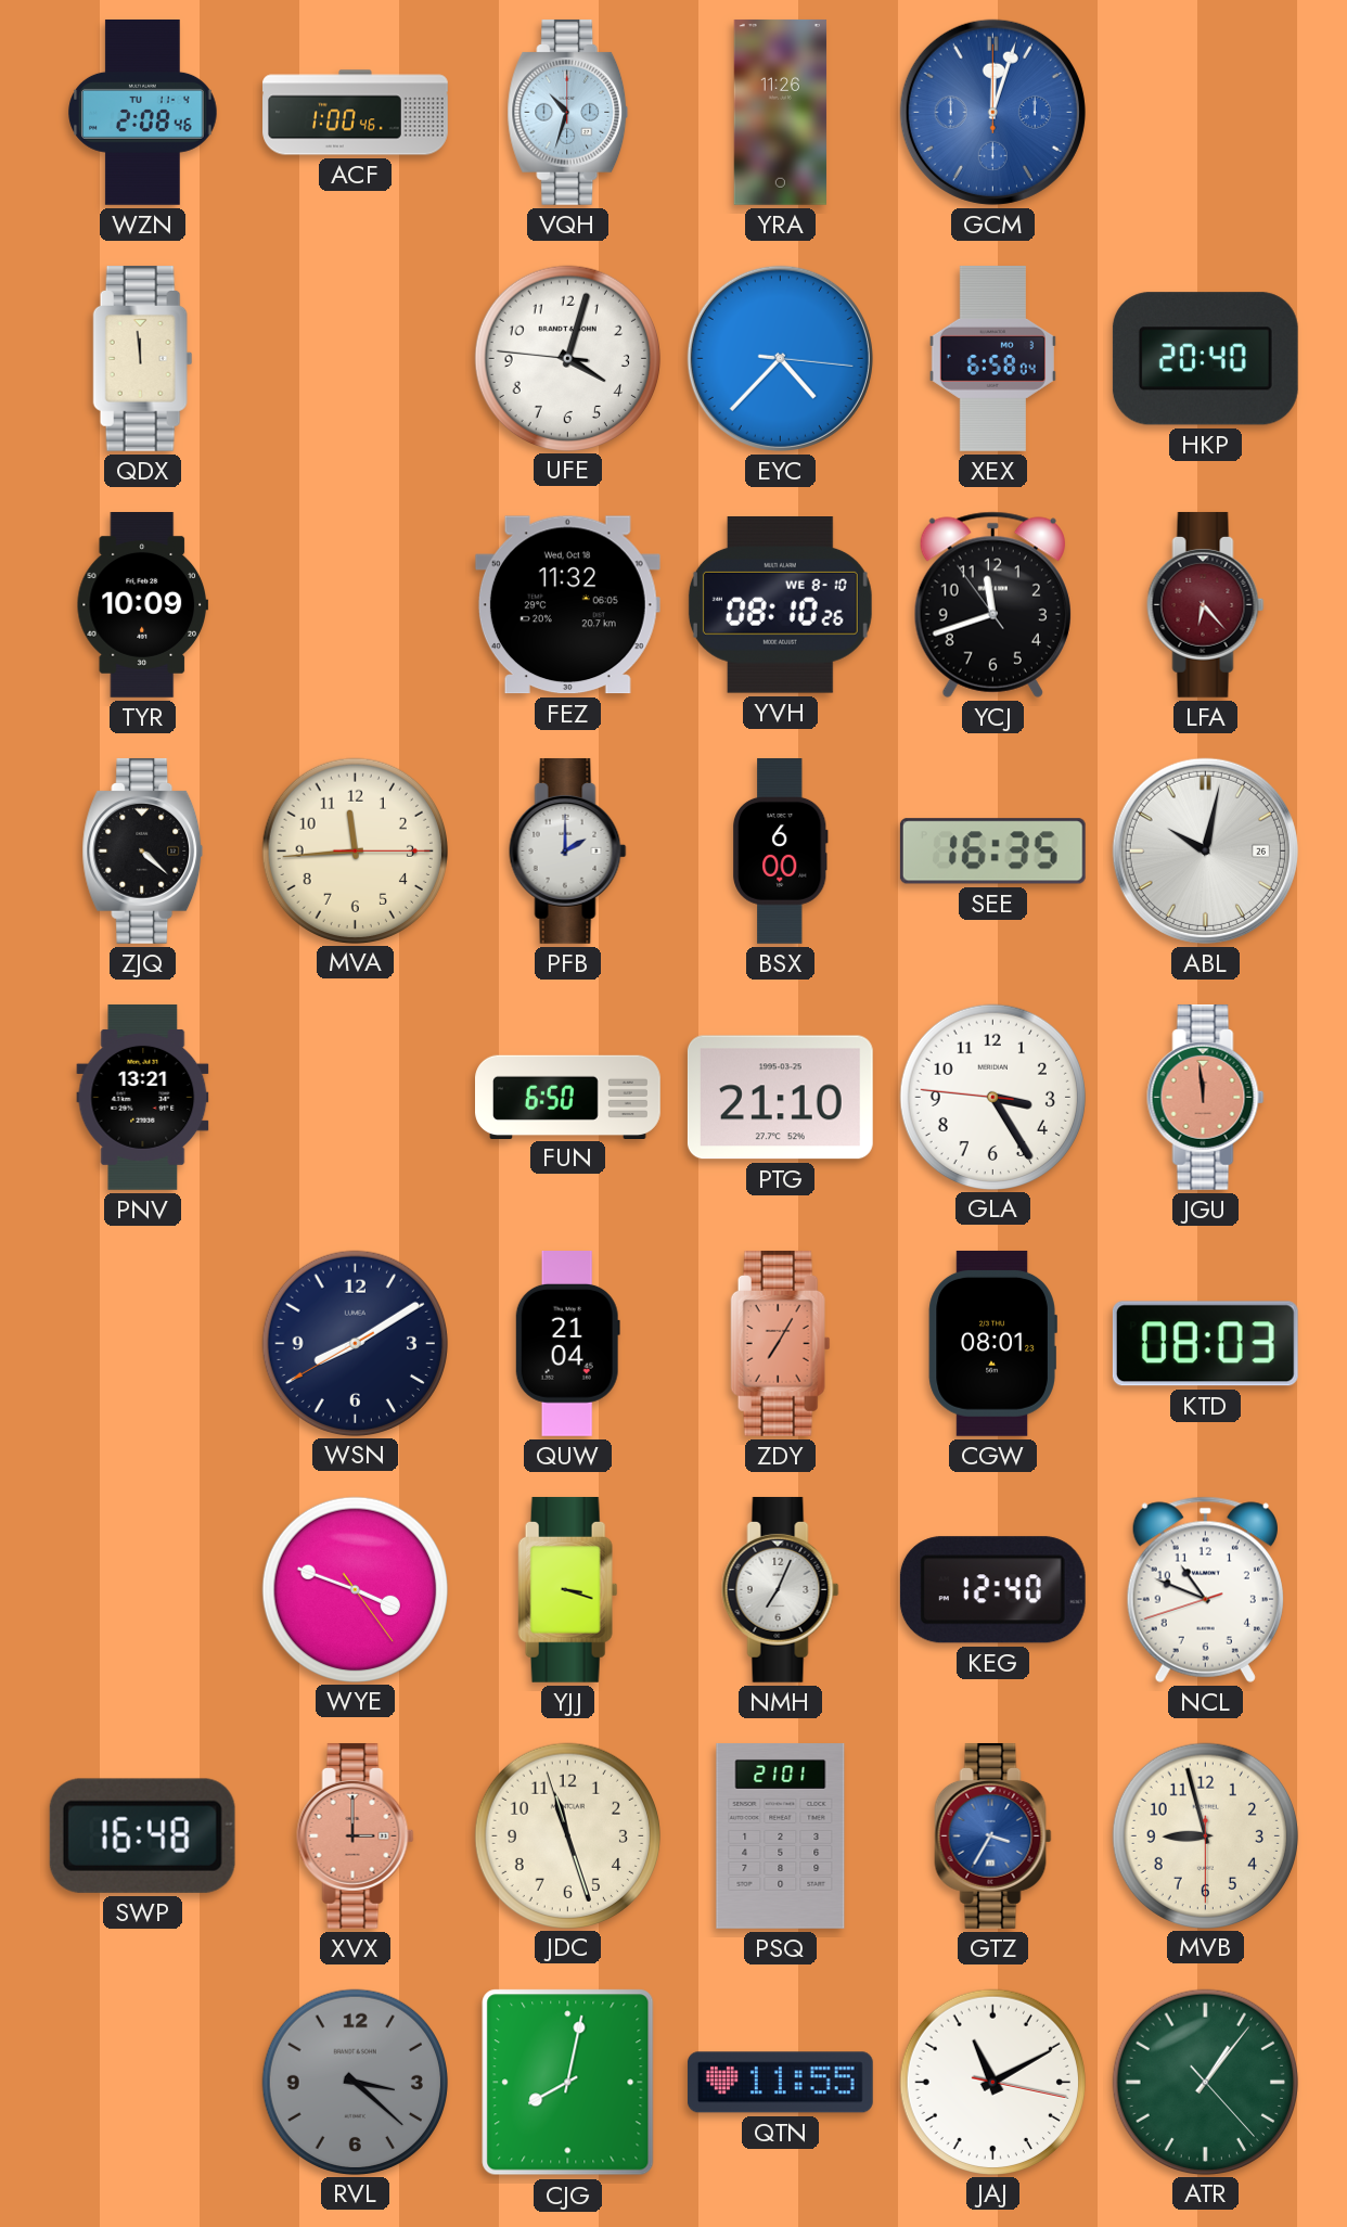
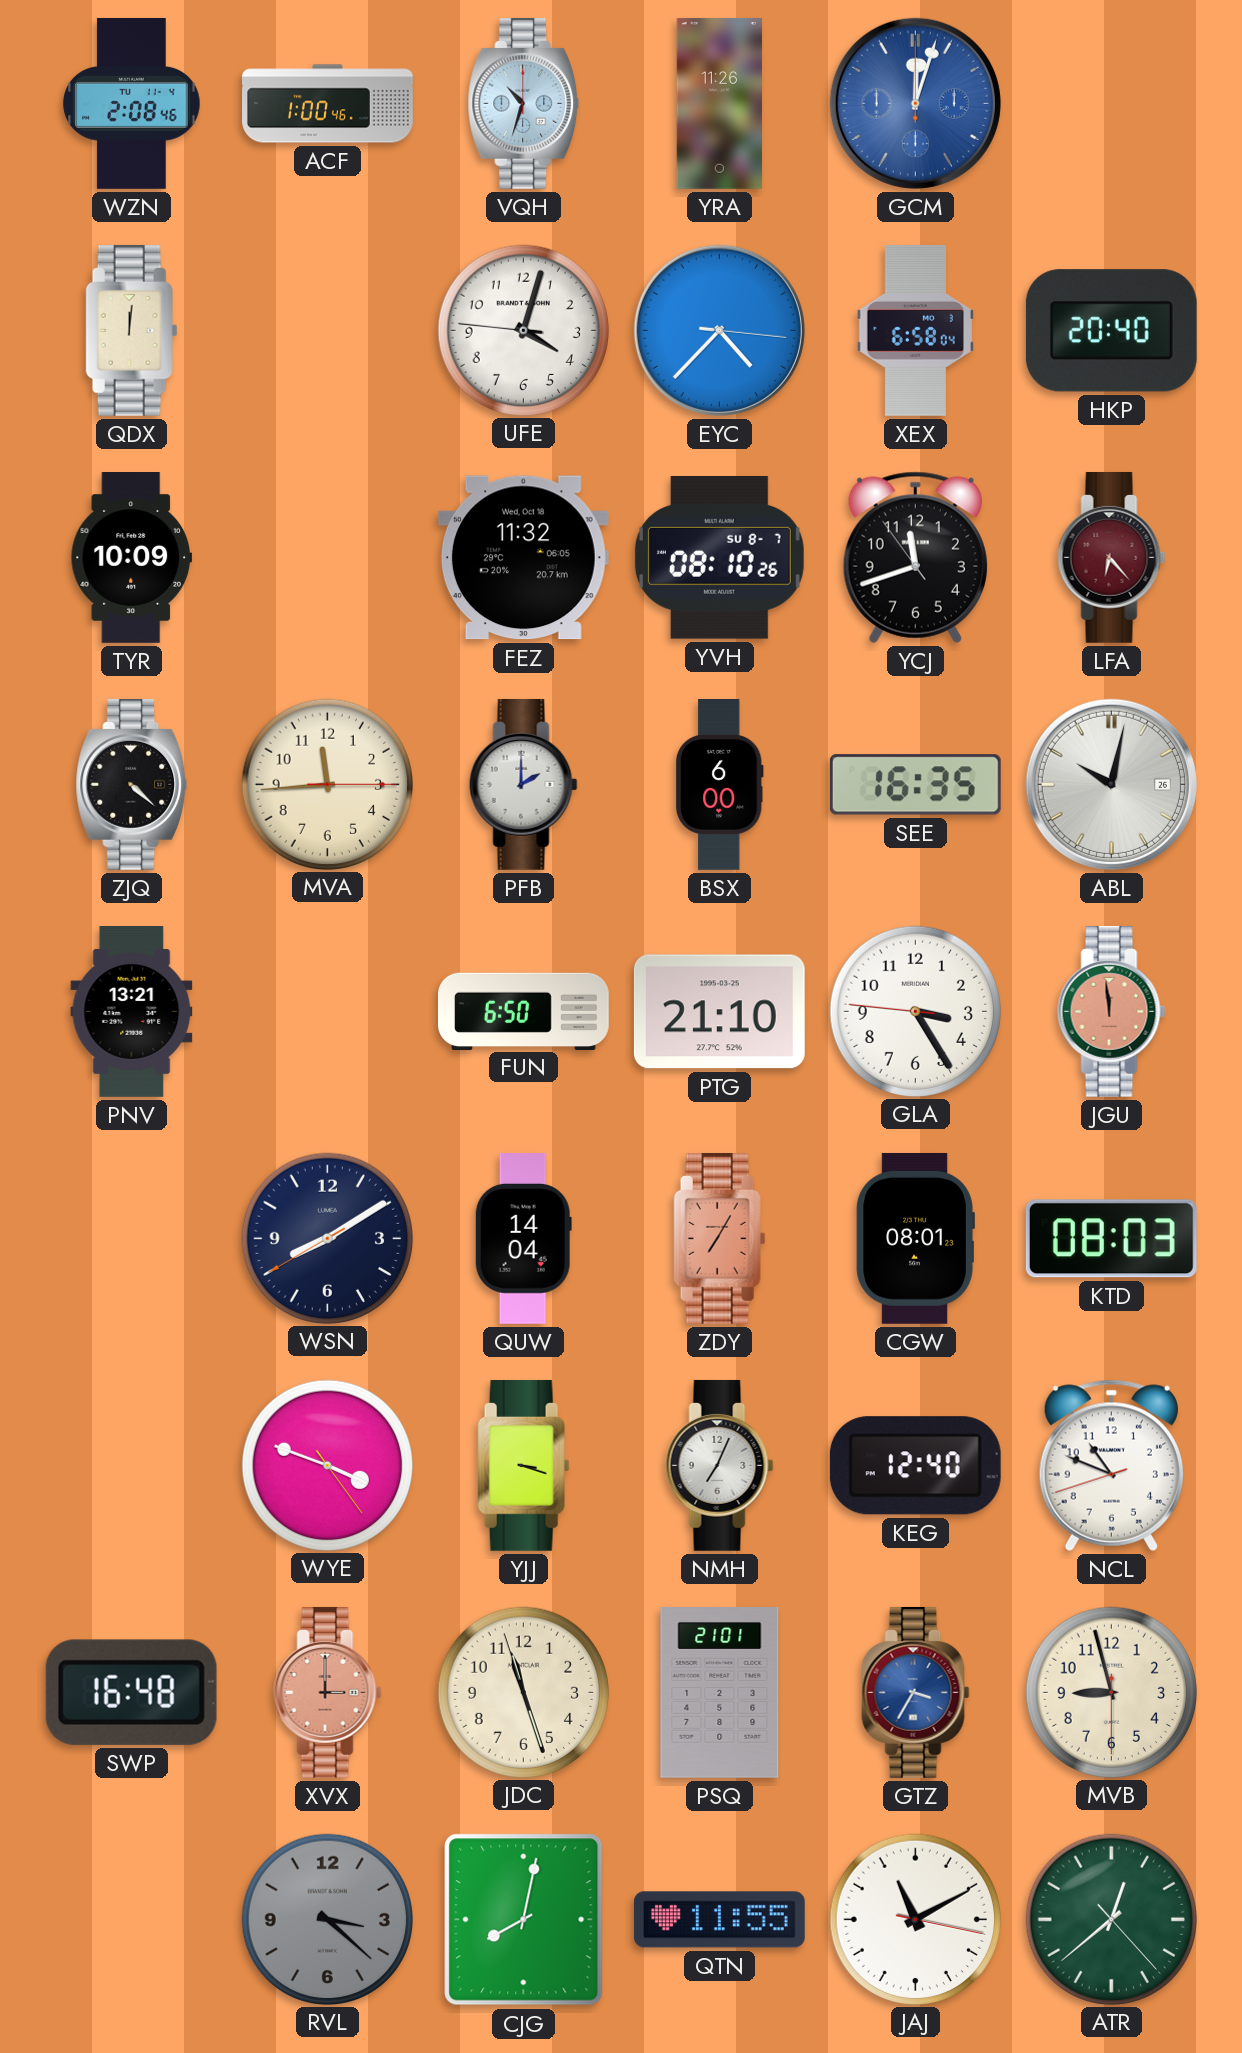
QDX: 11:59 -> 12:01
YVH date: WE 8-10 -> SU 8-7
QUW: 21:04 -> 14:04
ATR: 1:06 -> 12:38
